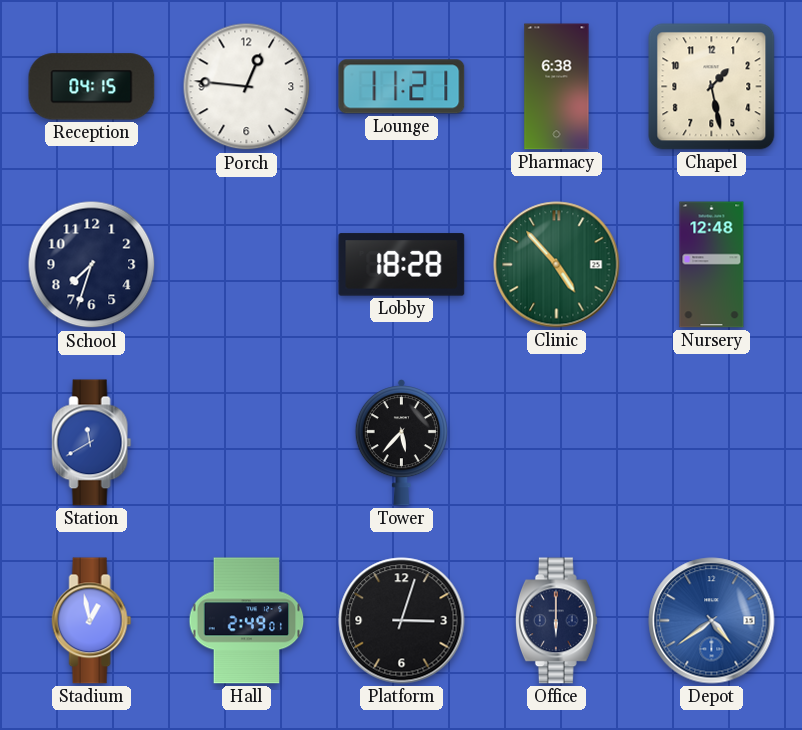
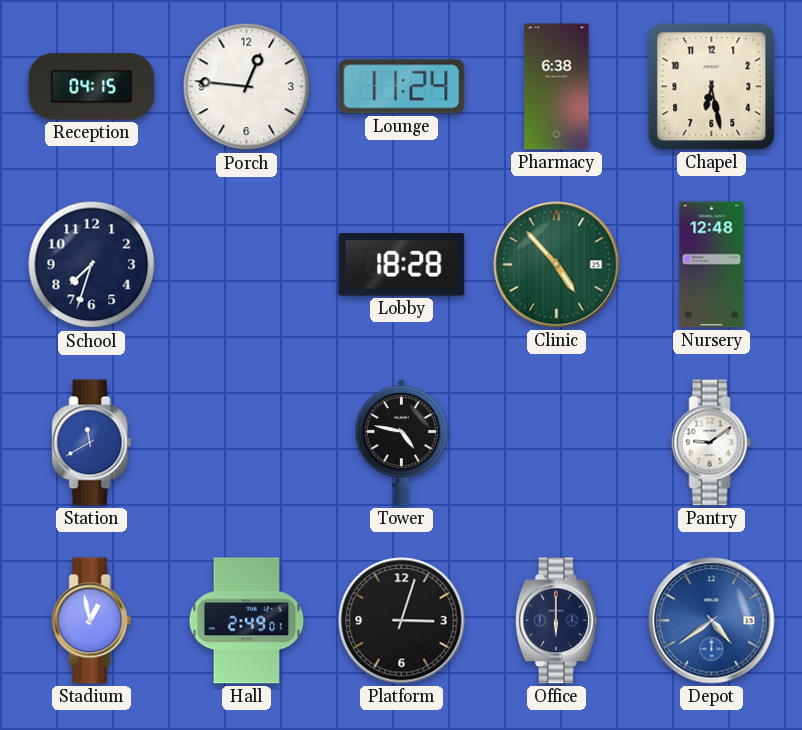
Lounge: 11:21 -> 11:24
Chapel: 1:28 -> 6:28
Tower: 5:37 -> 4:47
Pantry: none -> 9:09
